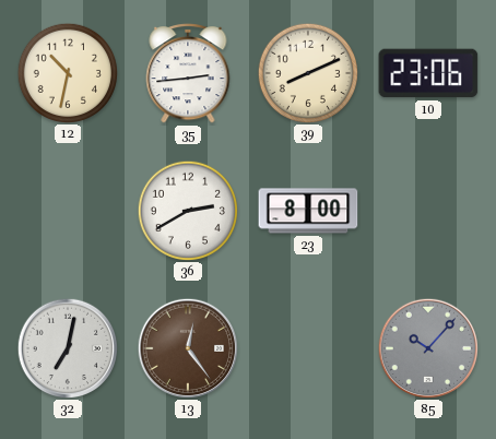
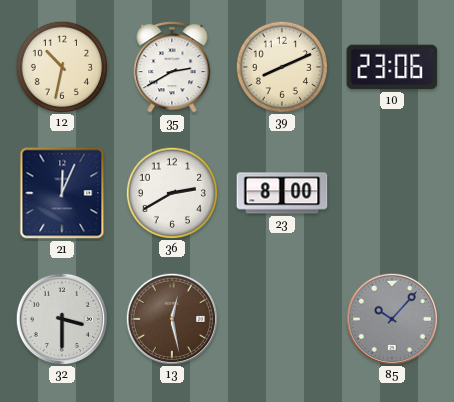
35: 2:44 -> 2:40
21: none -> 12:04
32: 7:02 -> 3:30
13: 12:24 -> 12:28
